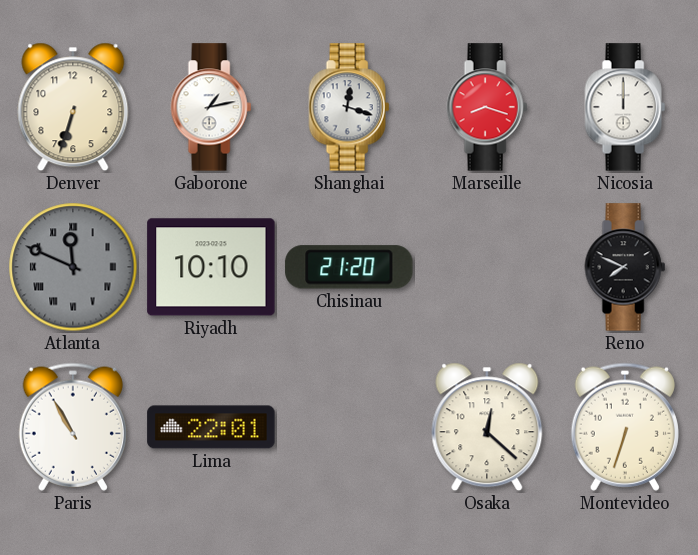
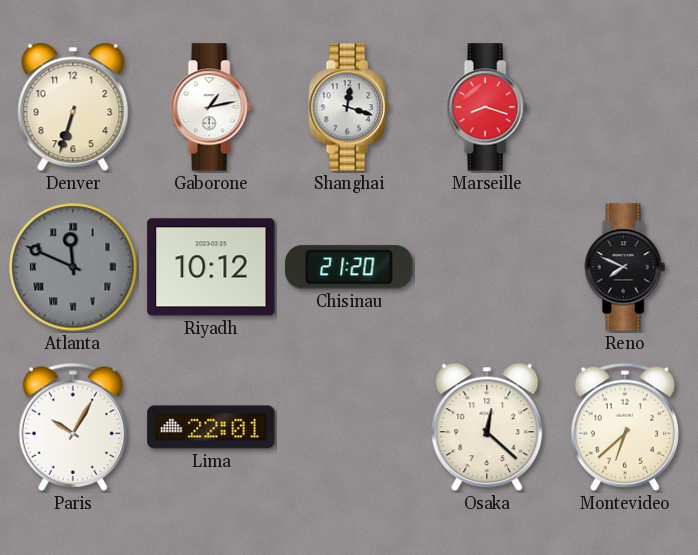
Nicosia: 12:00 -> none
Riyadh: 10:10 -> 10:12
Paris: 10:55 -> 10:05
Montevideo: 6:33 -> 6:38
